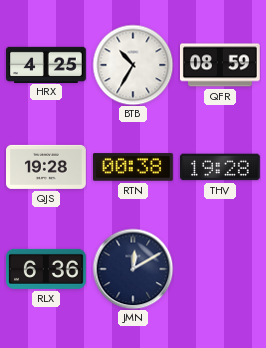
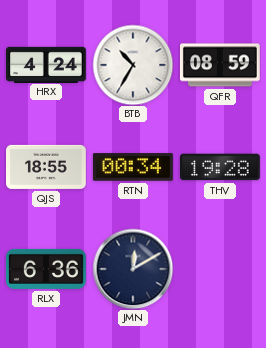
HRX: 4:25 -> 4:24
QJS: 19:28 -> 18:55
RTN: 00:38 -> 00:34
